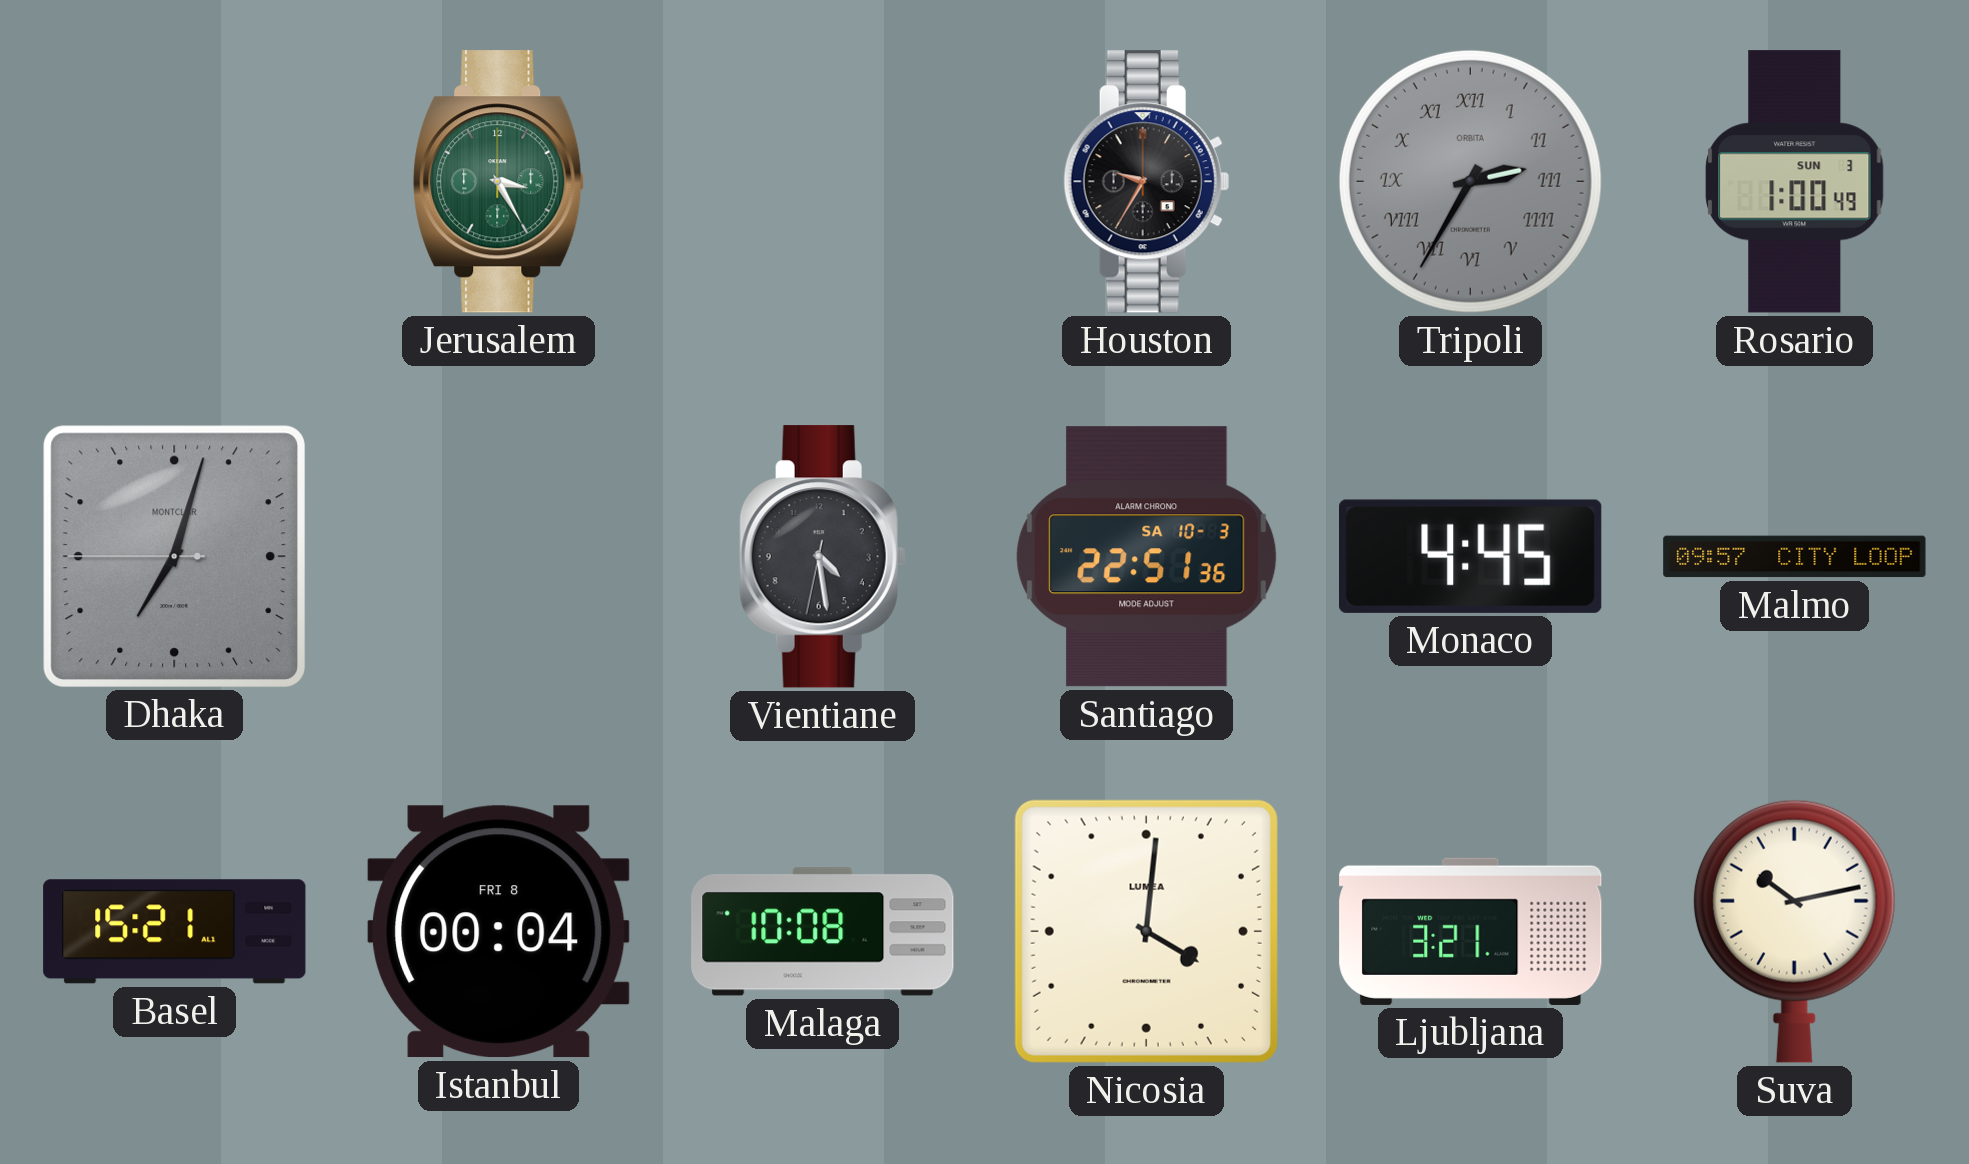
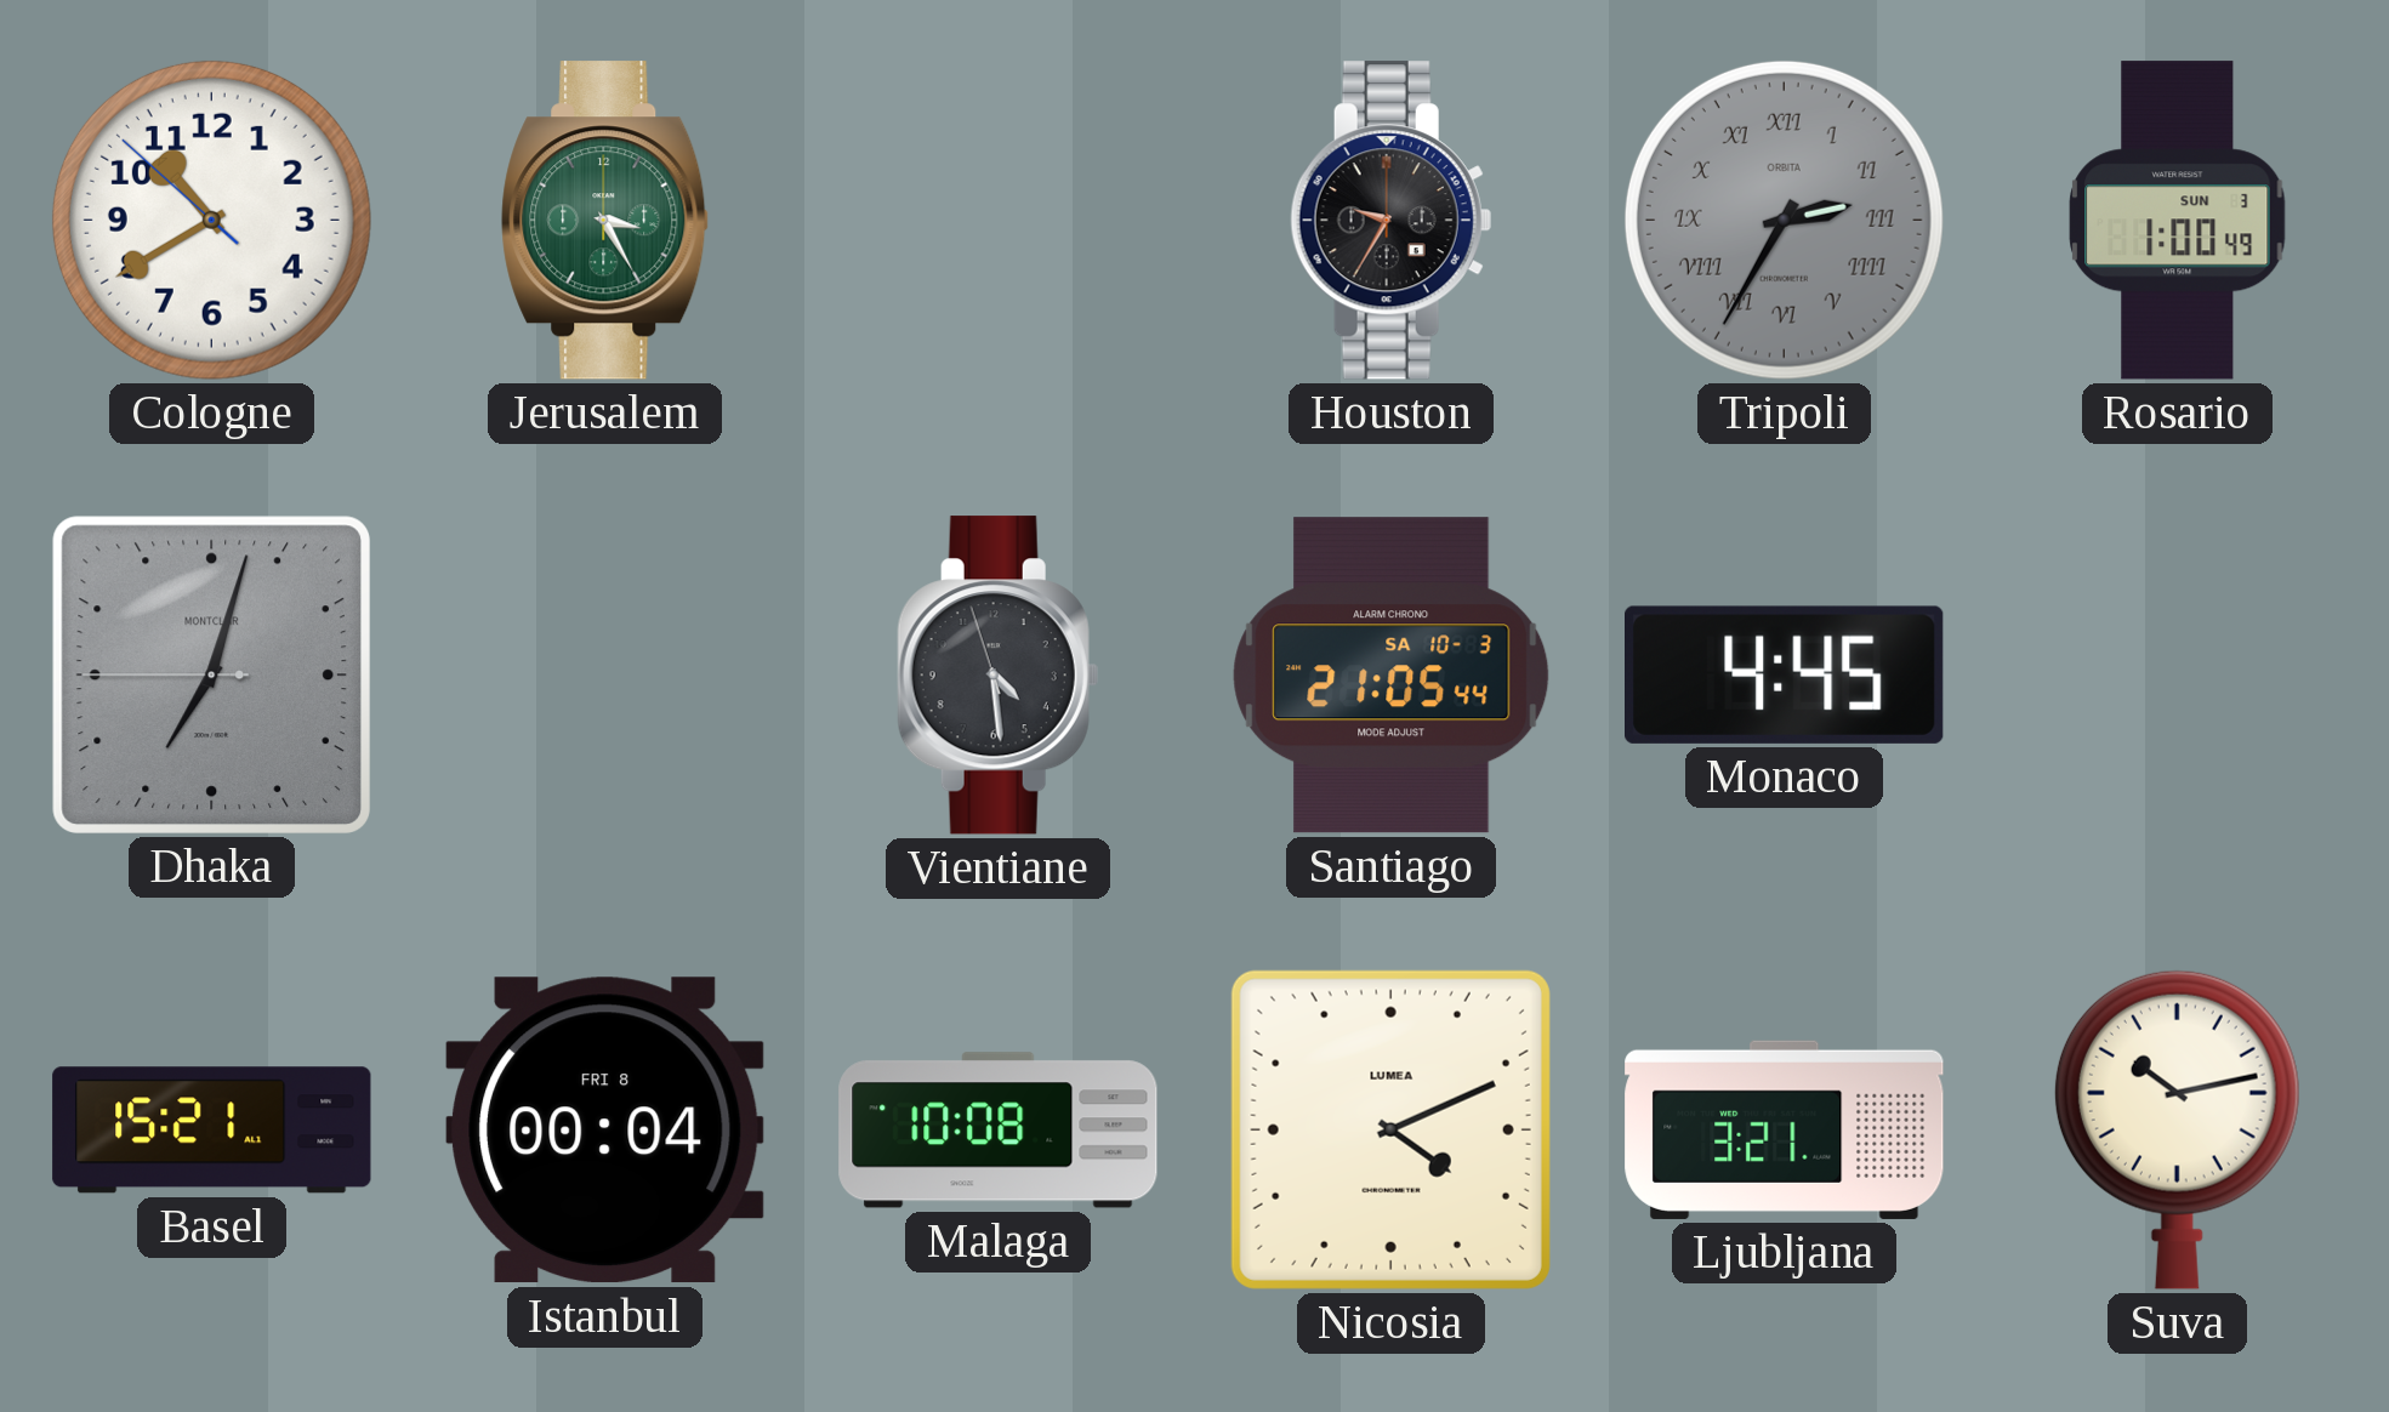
Cologne: none -> 10:39
Vientiane: 4:28:32 -> 4:28:57
Santiago: 22:51 -> 21:05
Malmo: 09:57 -> none
Nicosia: 4:01 -> 4:11
